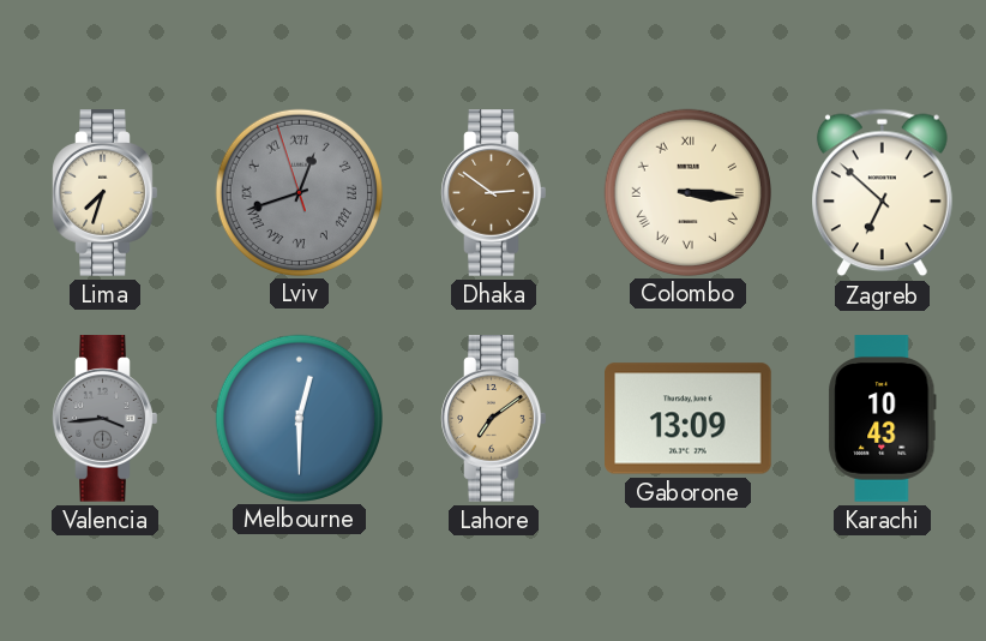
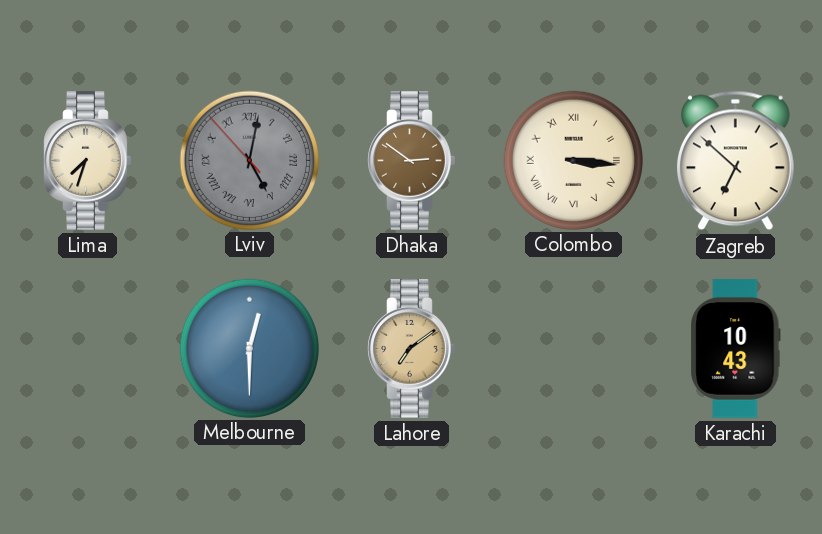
Lviv: 12:41 -> 5:01
Valencia: 3:44 -> none
Gaborone: 13:09 -> none
